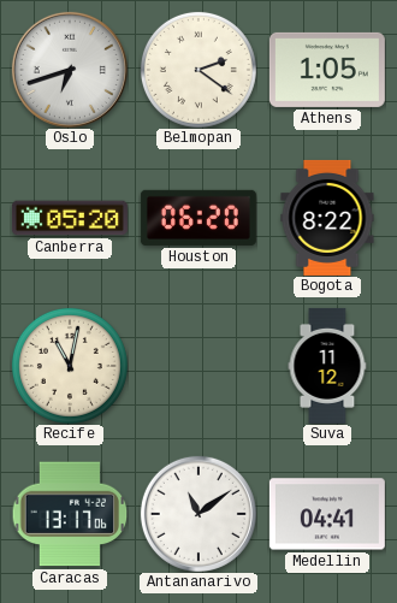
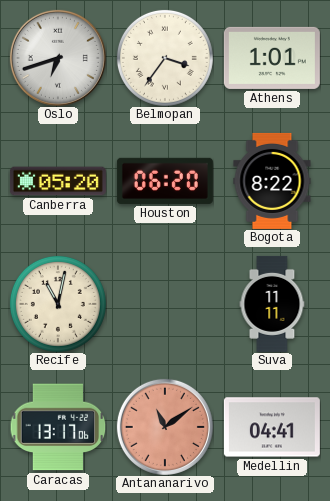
Belmopan: 2:21 -> 3:36
Athens: 1:05 -> 1:01
Suva: 11:12 -> 11:11
Antananarivo dial: white -> salmon
